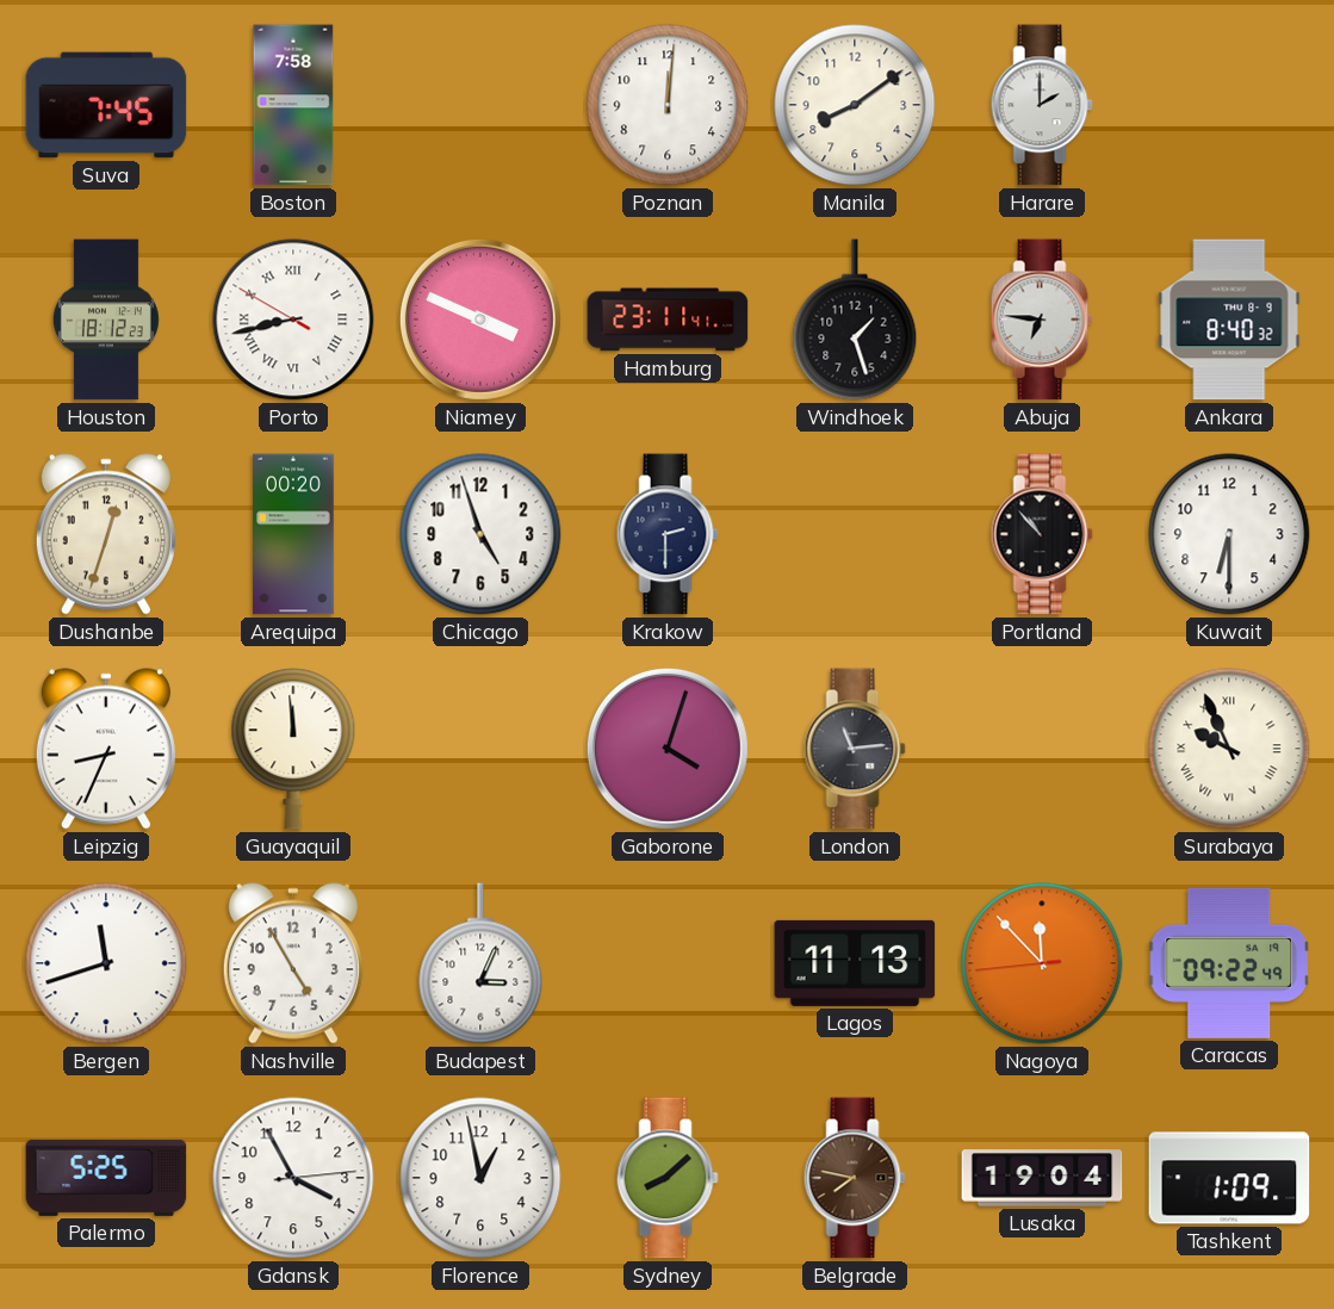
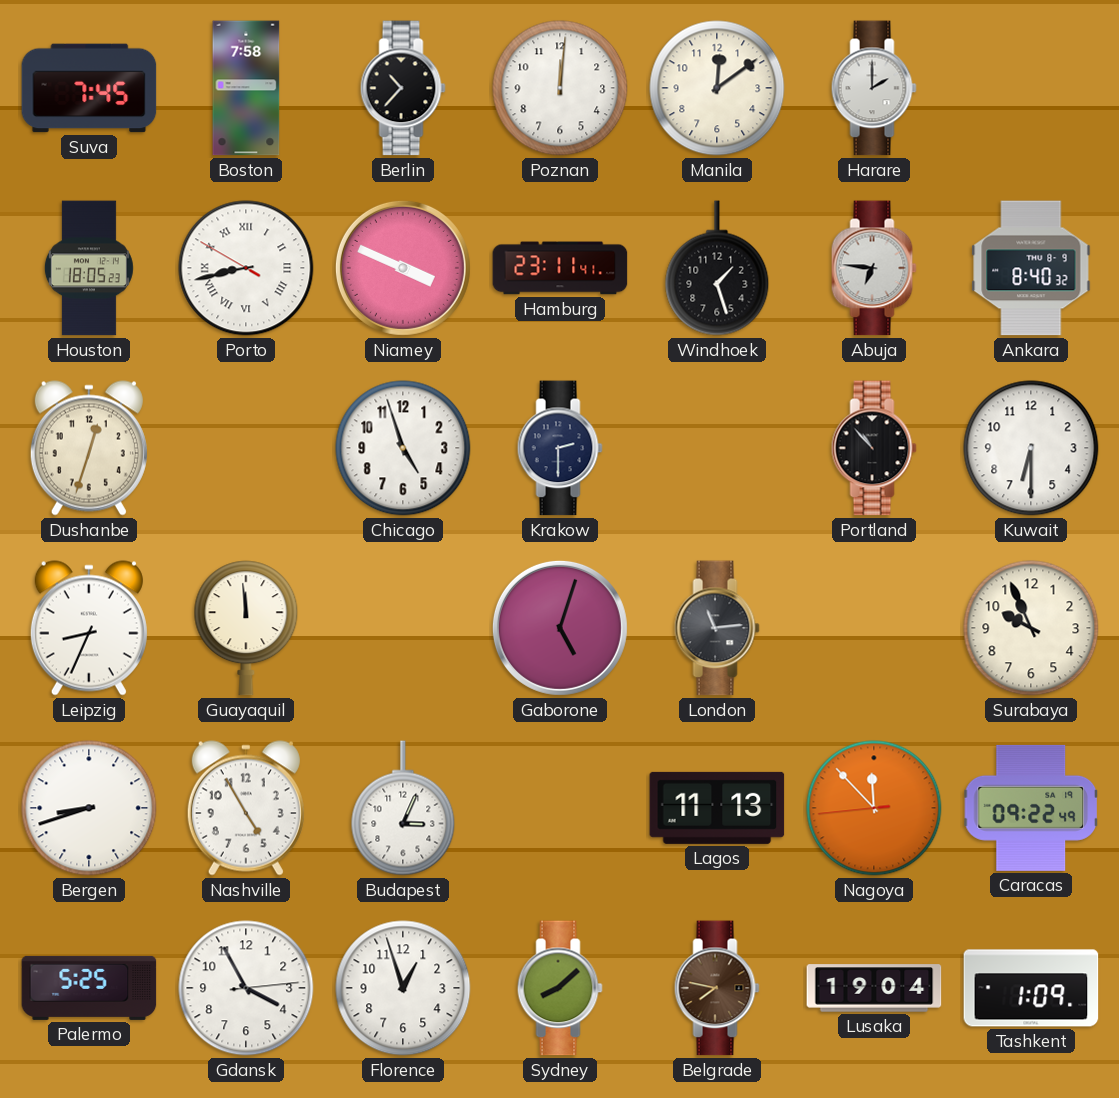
Berlin: none -> 10:37
Manila: 8:09 -> 12:09
Houston: 18:12 -> 18:05
Arequipa: 00:20 -> none
Gaborone: 4:03 -> 5:03
Surabaya numerals: Roman -> Arabic
Bergen: 11:42 -> 8:42
Florence: 12:58 -> 12:57
